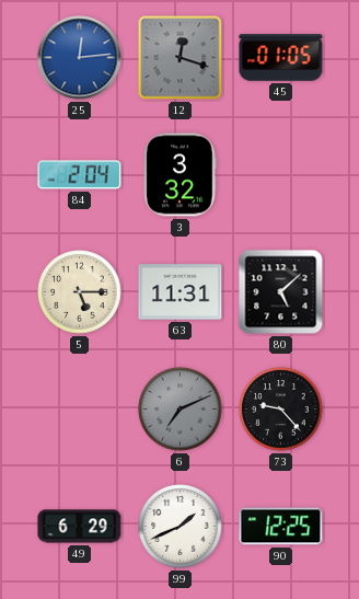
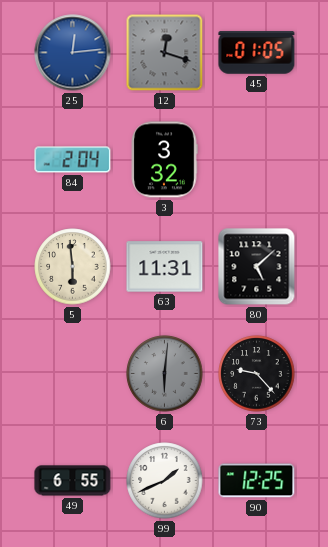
5: 5:15 -> 5:59
6: 7:11 -> 6:01
49: 6:29 -> 6:55
